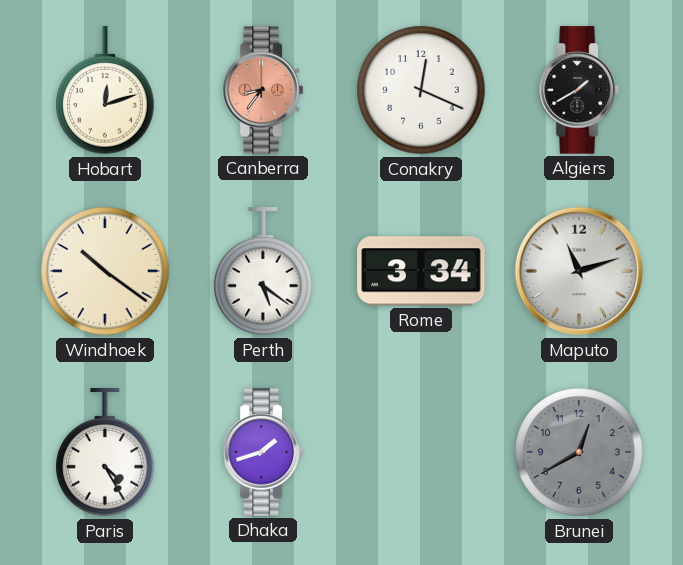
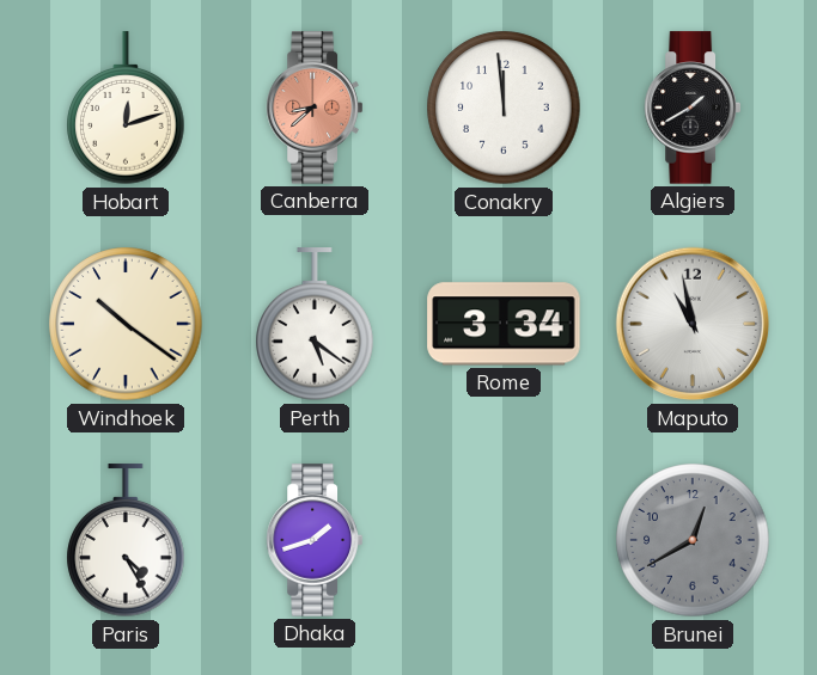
Canberra: 8:36 -> 8:38
Conakry: 12:19 -> 11:59
Maputo: 11:12 -> 10:58
